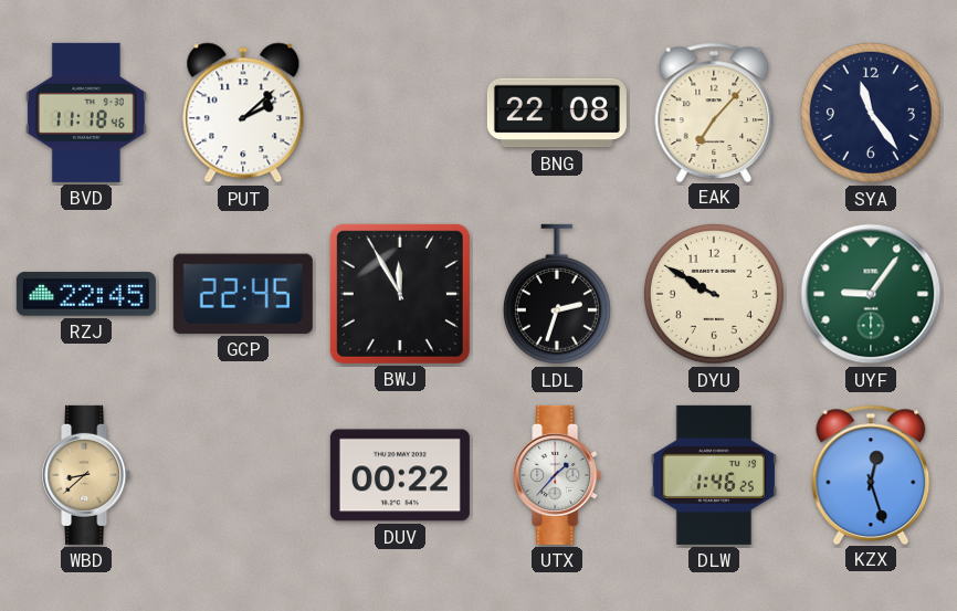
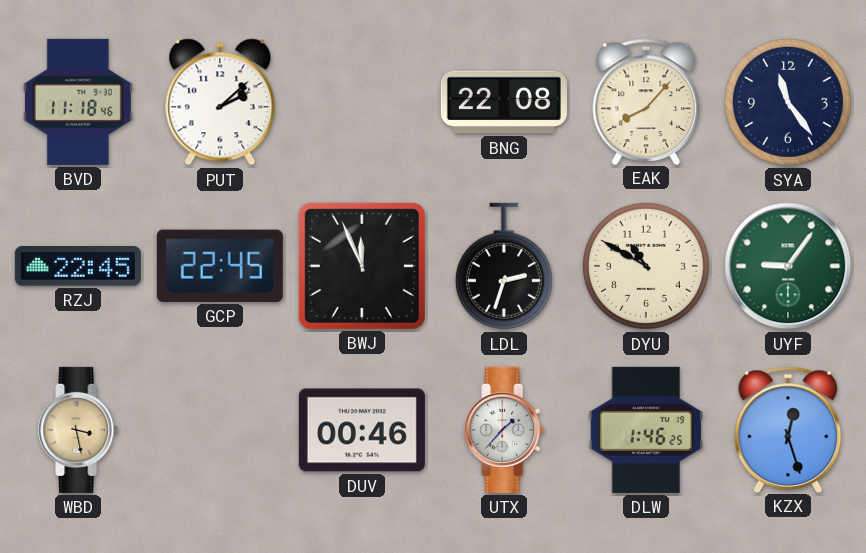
EAK: 7:07 -> 8:07
BWJ: 11:55 -> 11:56
DYU: 9:50 -> 10:50
WBD: 8:38 -> 3:28
DUV: 00:22 -> 00:46
